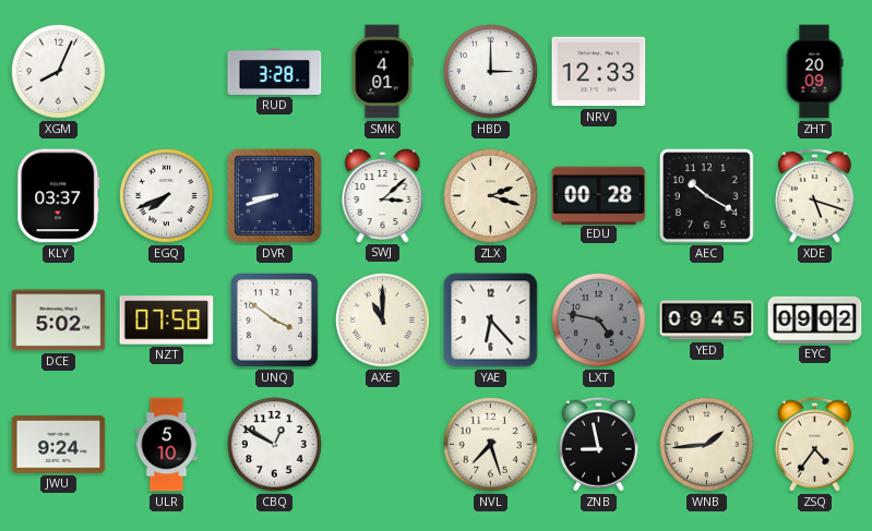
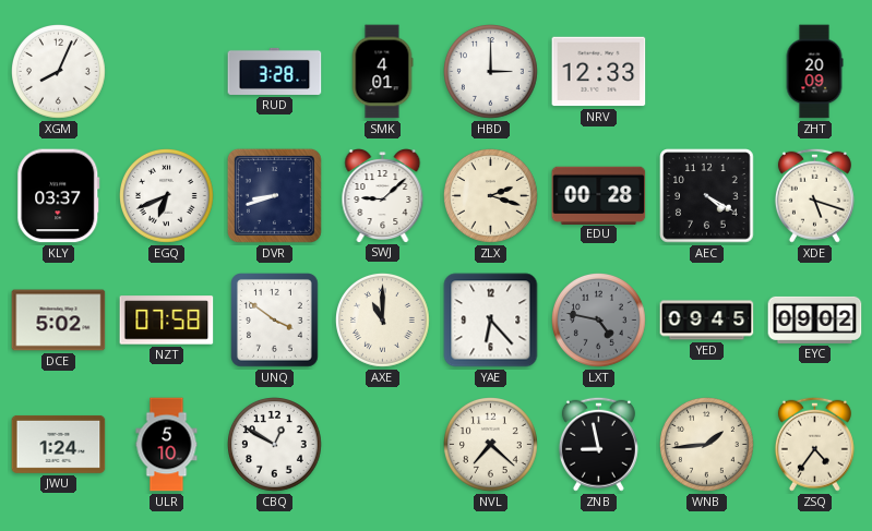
EGQ: 7:41 -> 6:41
SWJ: 3:08 -> 9:08
AEC: 10:20 -> 4:20
JWU: 9:24 -> 1:24
NVL: 7:27 -> 7:22
